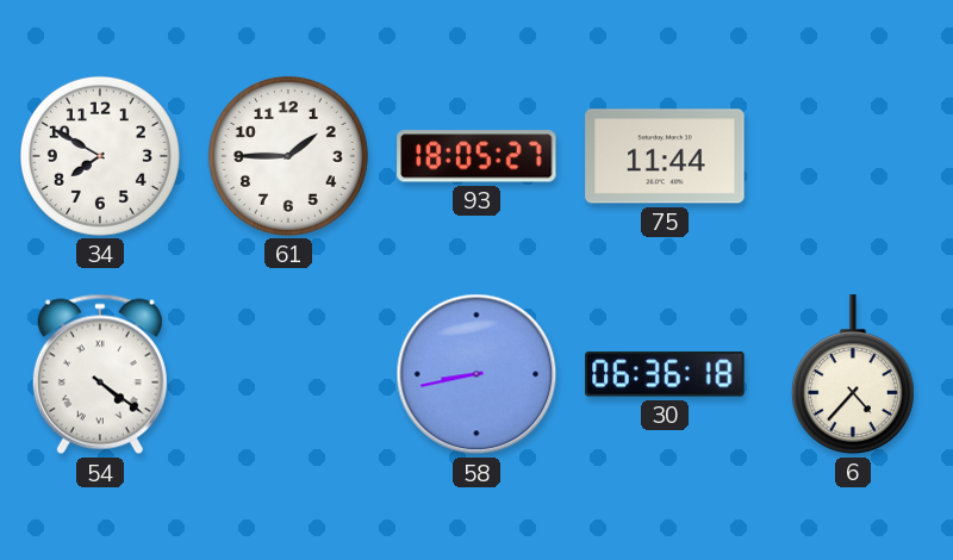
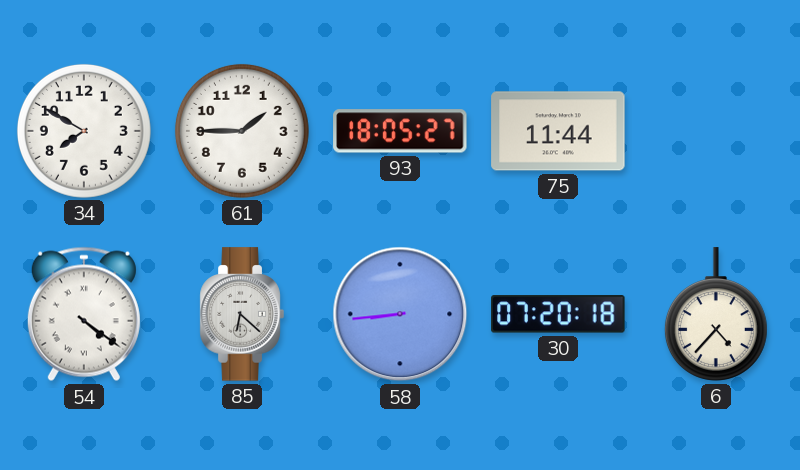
85: none -> 6:22
58: 8:43 -> 8:44
30: 06:36 -> 07:20
